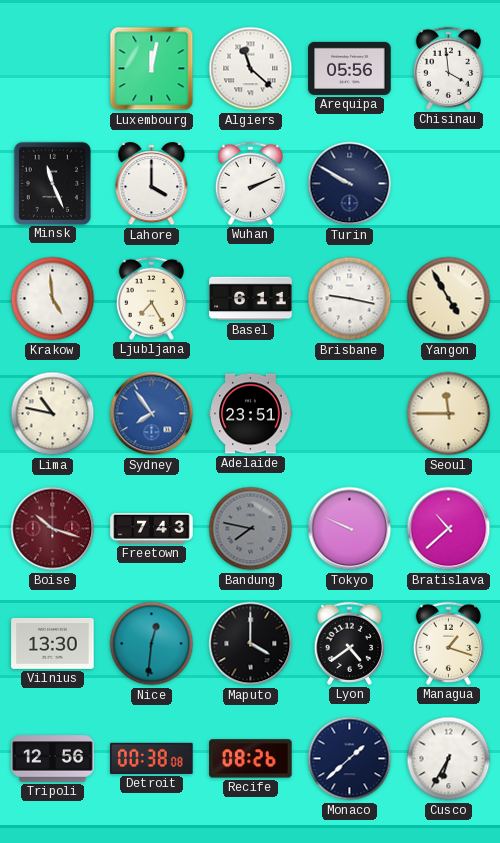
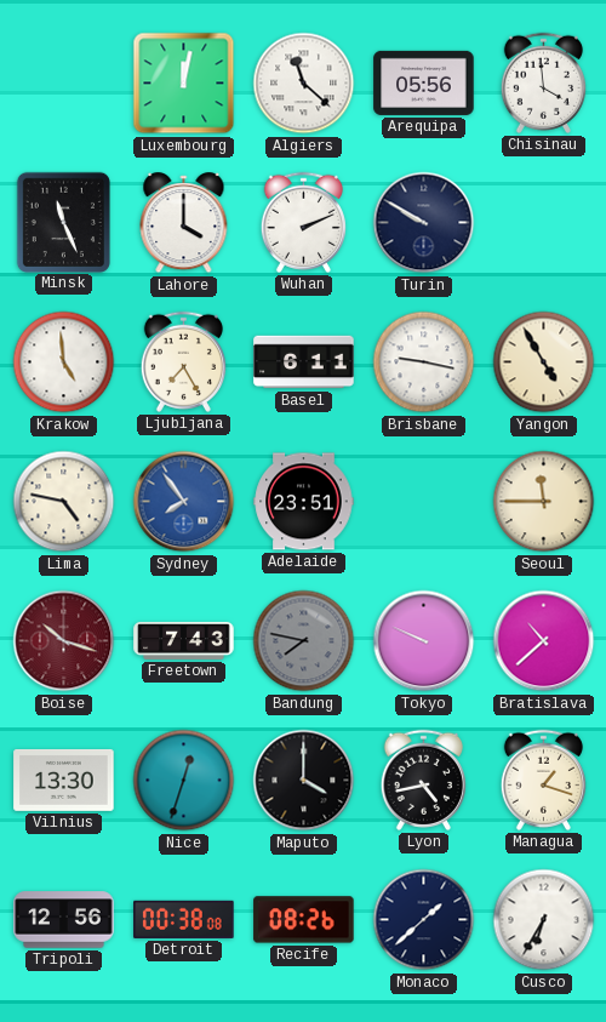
Lima: 10:47 -> 4:47
Nice: 12:31 -> 12:33
Lyon: 4:39 -> 4:43
